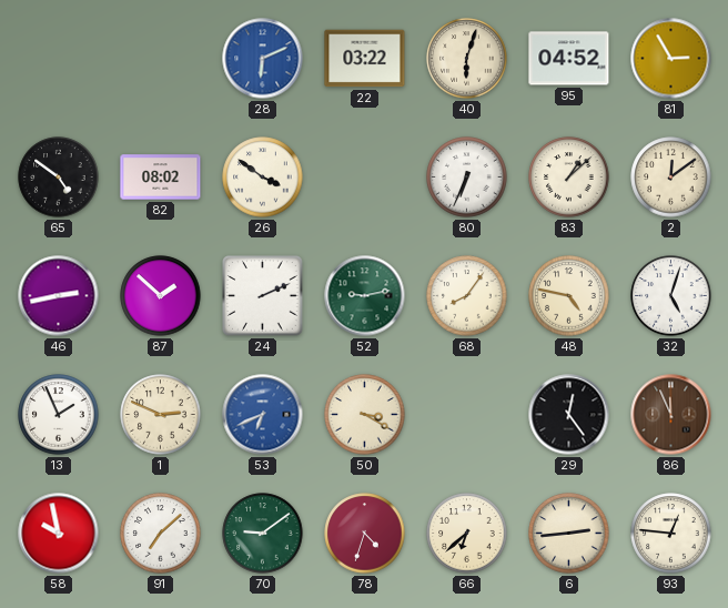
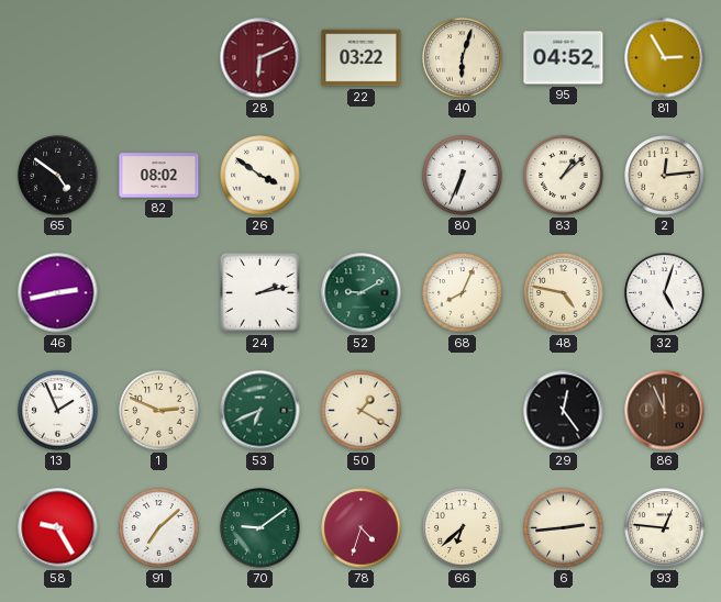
28 dial: blue -> burgundy
2: 12:09 -> 12:14
87: 1:52 -> none
24: 2:11 -> 2:13
52: 9:13 -> 9:10
68: 8:06 -> 8:04
53 dial: blue -> green
50: 3:20 -> 1:20
58: 9:58 -> 9:25
